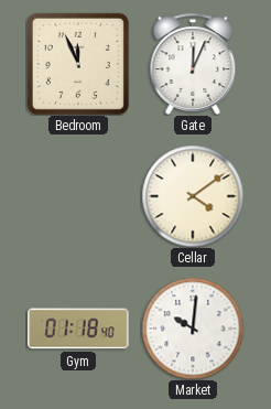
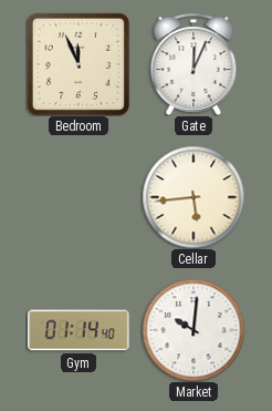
Cellar: 4:09 -> 5:44
Gym: 01:18 -> 01:14
